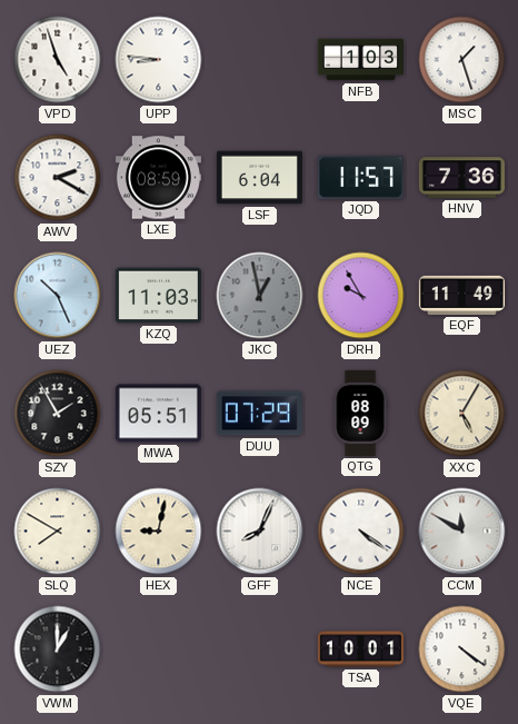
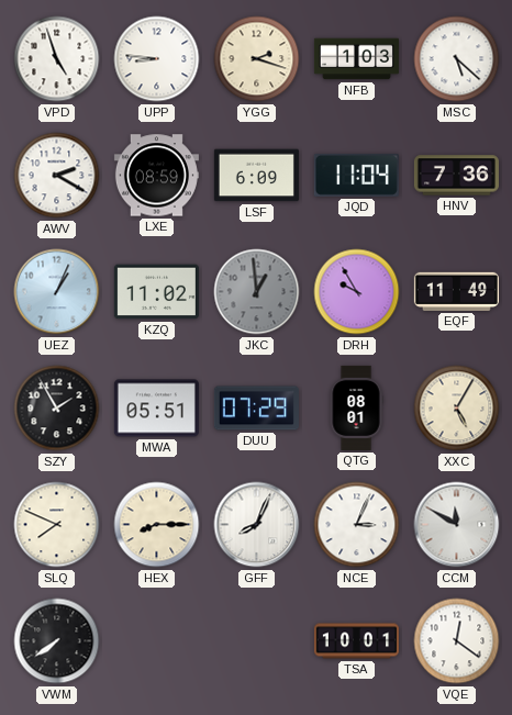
YGG: none -> 2:18
MSC: 1:27 -> 5:22
LSF: 6:04 -> 6:09
JQD: 11:57 -> 11:04
UEZ: 10:26 -> 1:04
KZQ: 11:03 -> 11:02
JKC: 12:58 -> 12:59
QTG: 08:09 -> 08:01
SLQ: 7:50 -> 7:49
HEX: 9:02 -> 8:15
NCE: 4:21 -> 3:04
VWM: 1:00 -> 7:39
VQE: 4:21 -> 12:21
